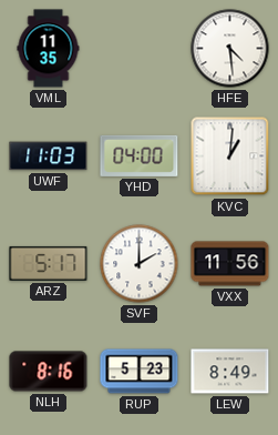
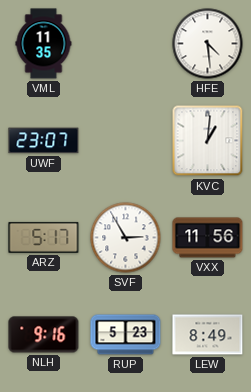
UWF: 11:03 -> 23:07
YHD: 04:00 -> none
SVF: 2:00 -> 2:55
NLH: 8:16 -> 9:16
